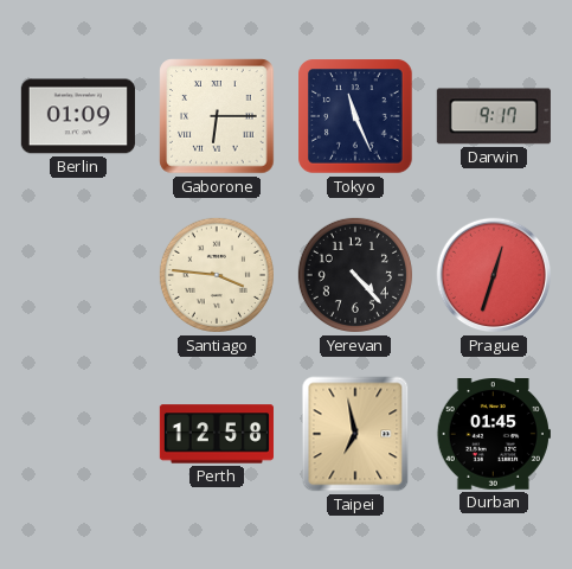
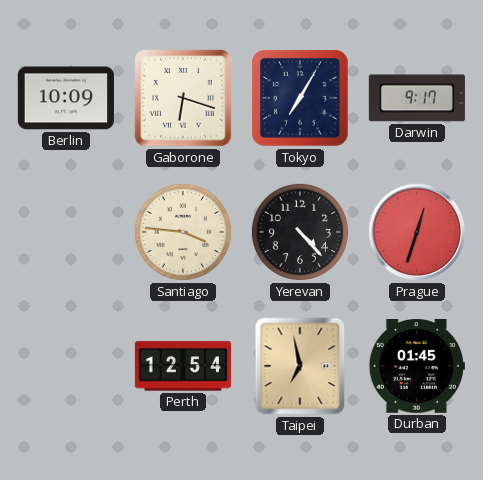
Berlin: 01:09 -> 10:09
Gaborone: 6:15 -> 6:18
Tokyo: 11:26 -> 7:05
Perth: 12:58 -> 12:54
